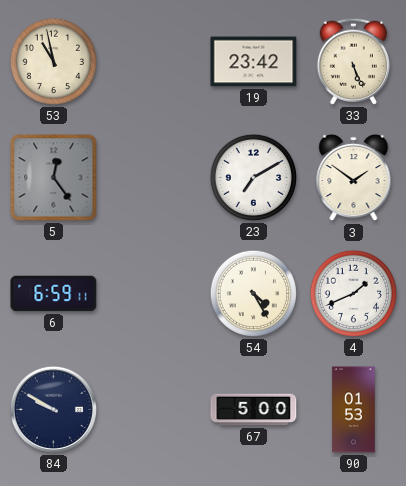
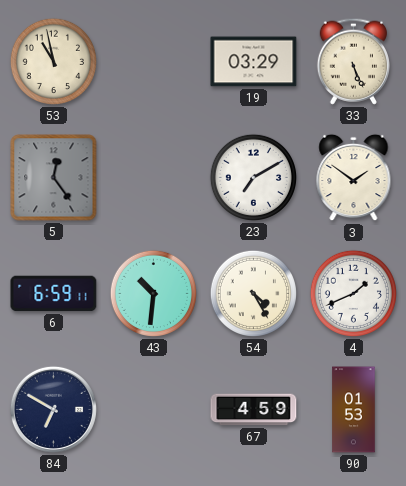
19: 23:42 -> 03:29
43: none -> 10:31
84: 9:50 -> 6:50
67: 5:00 -> 4:59
